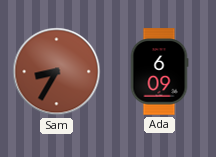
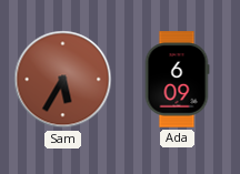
Sam: 8:35 -> 5:35
